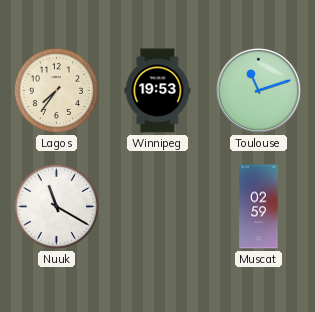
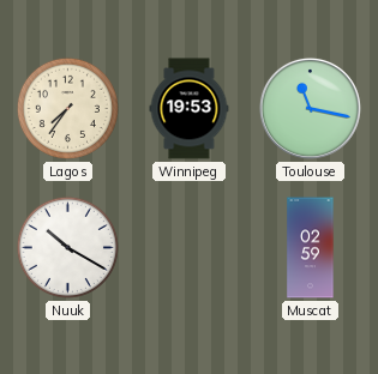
Toulouse: 11:12 -> 11:17
Nuuk: 11:20 -> 10:20
